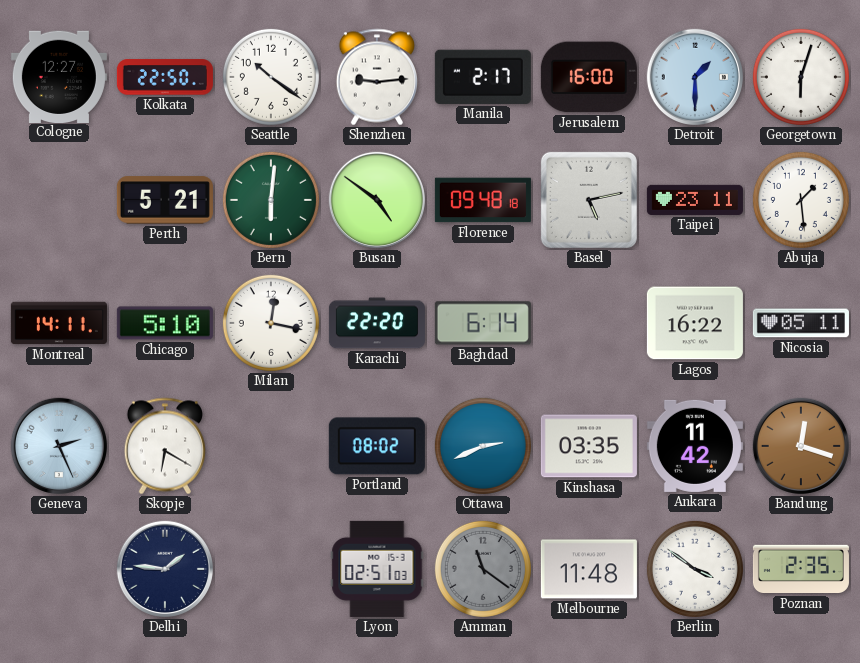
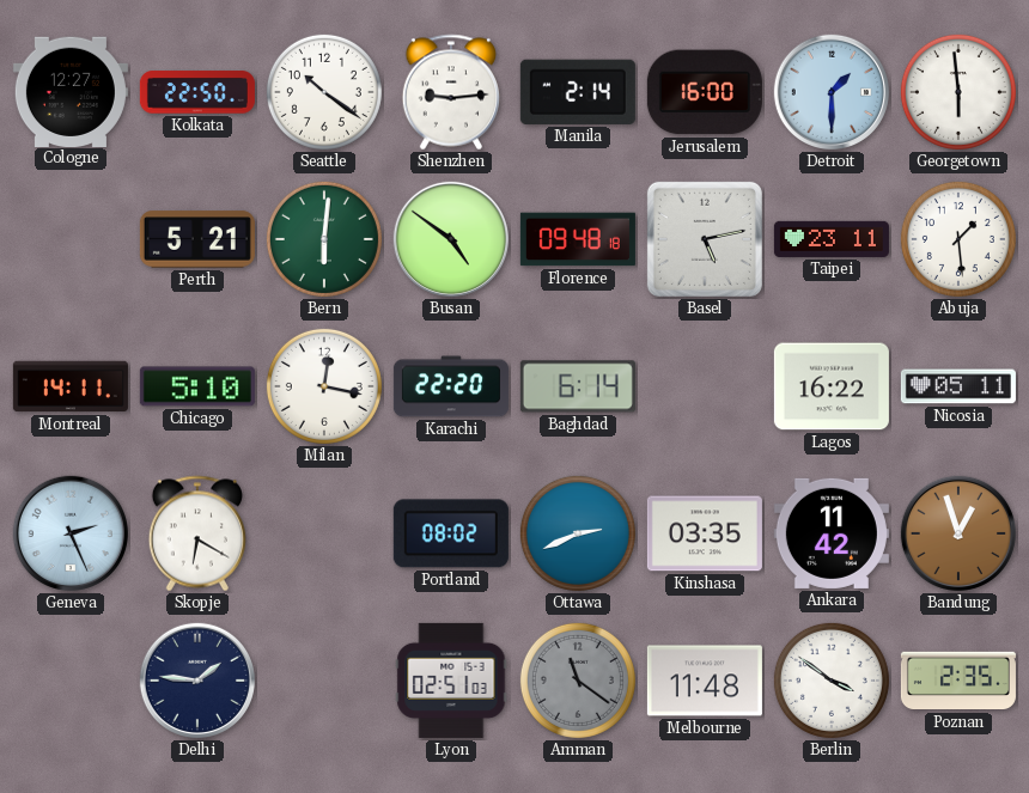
Manila: 2:17 -> 2:14
Georgetown: 6:03 -> 5:59
Bandung: 12:18 -> 12:57
